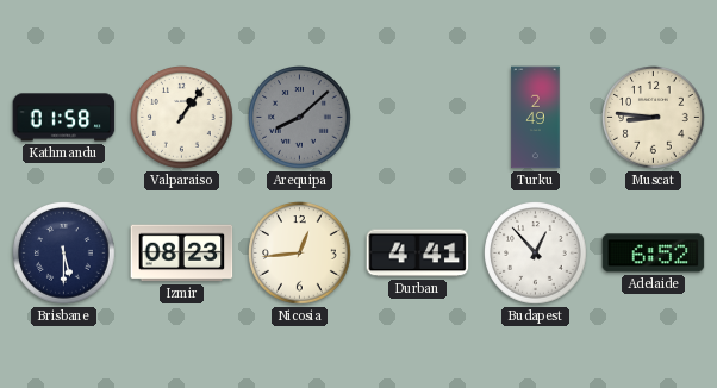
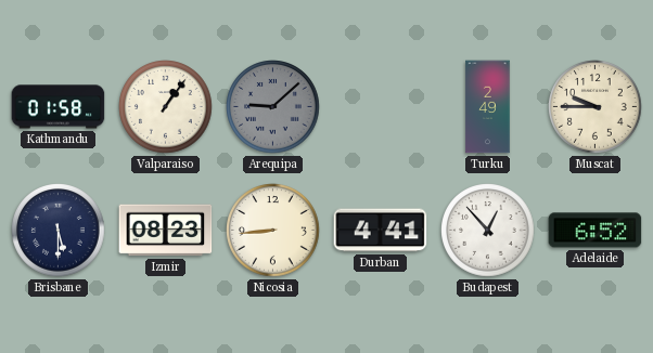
Arequipa: 8:08 -> 9:08
Muscat: 8:46 -> 9:45
Nicosia: 12:44 -> 8:44
